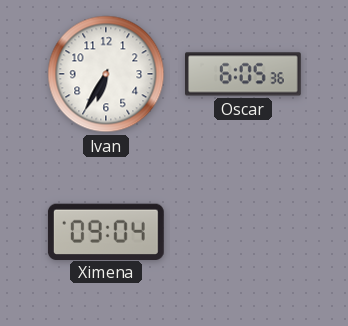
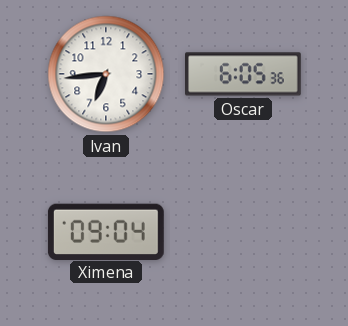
Ivan: 6:35 -> 6:44
